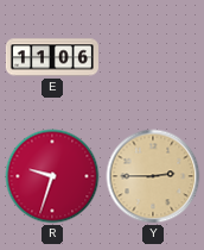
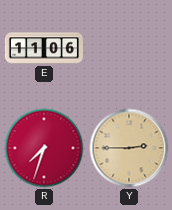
R: 9:33 -> 7:33
